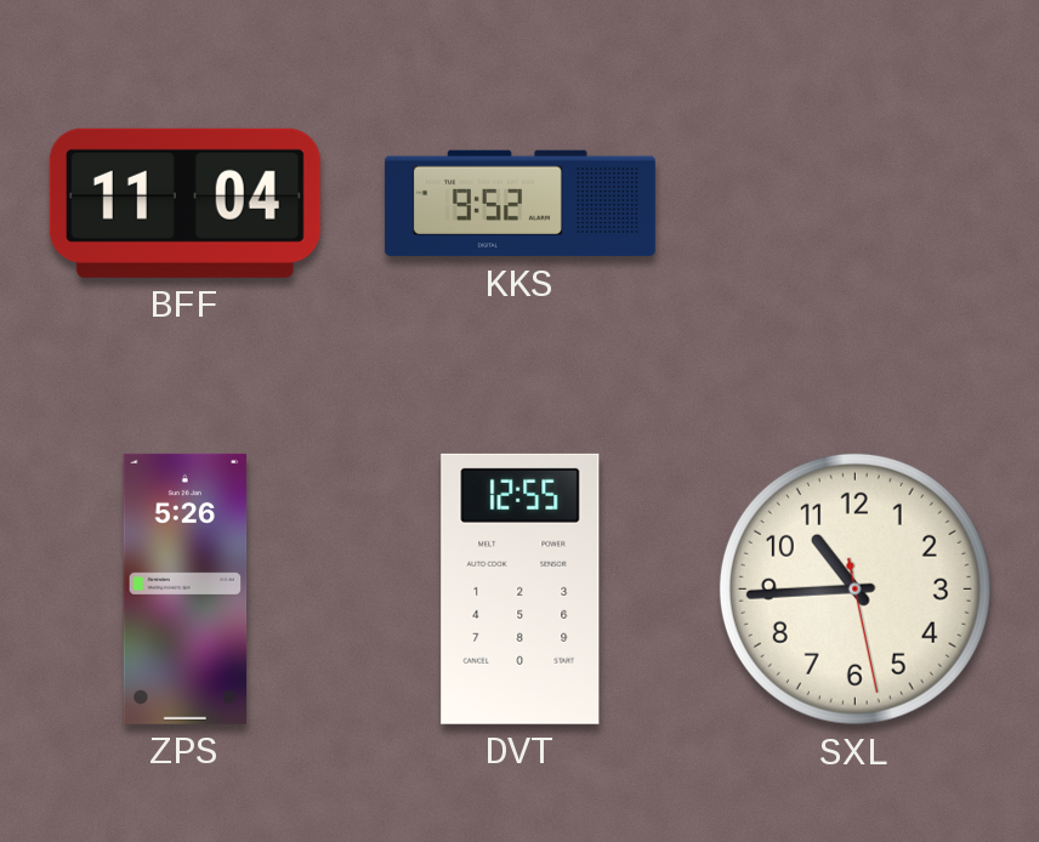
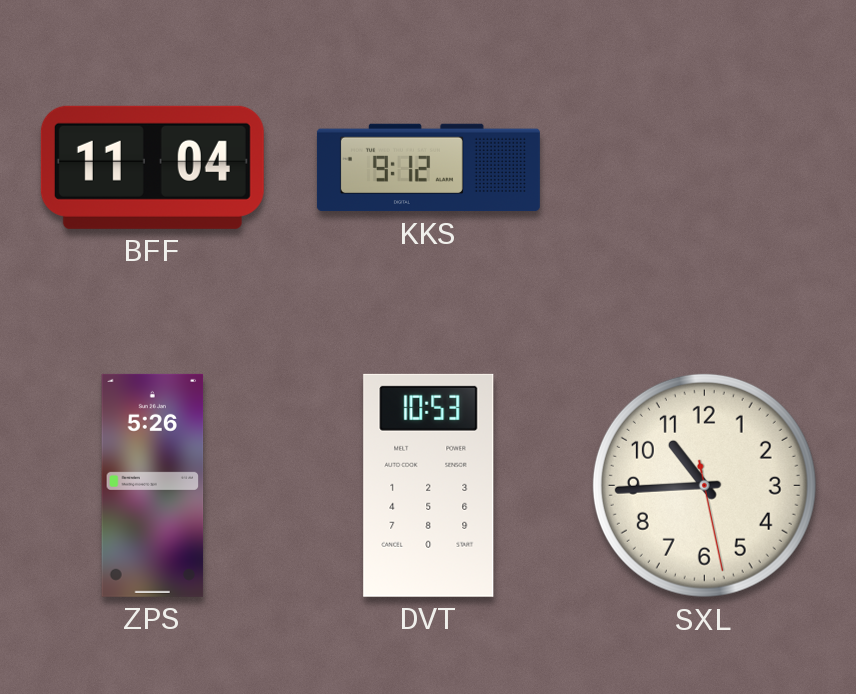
KKS: 9:52 -> 9:12
DVT: 12:55 -> 10:53
